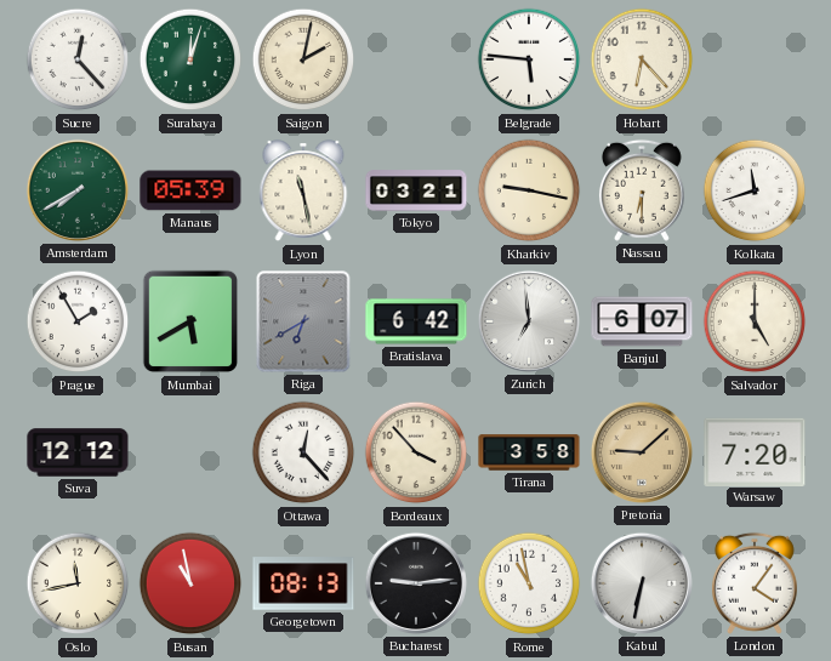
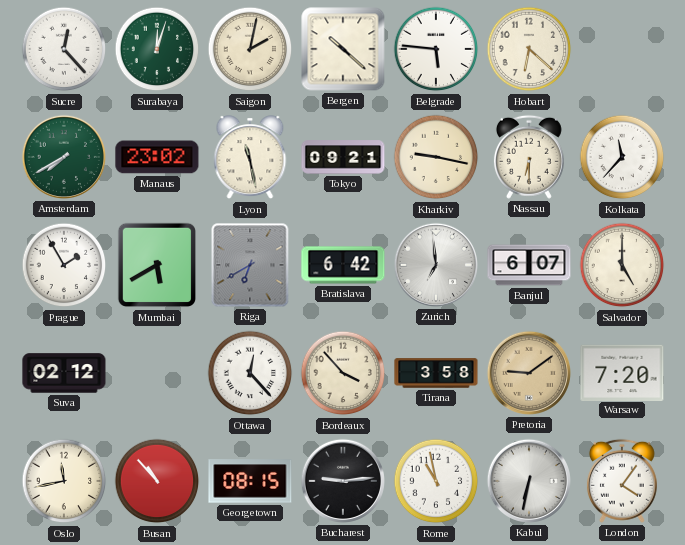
Bergen: none -> 10:22
Hobart: 6:23 -> 6:22
Manaus: 05:39 -> 23:02
Tokyo: 03:21 -> 09:21
Kolkata: 11:42 -> 11:37
Suva: 12:12 -> 02:12
Pretoria: 9:08 -> 9:09
Busan: 10:58 -> 10:53
Georgetown: 08:13 -> 08:15
